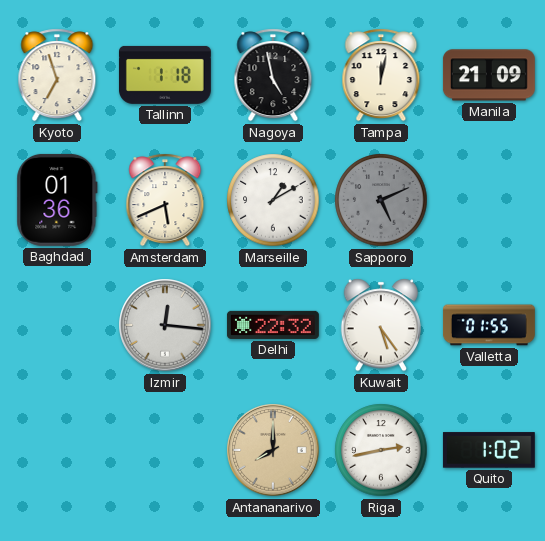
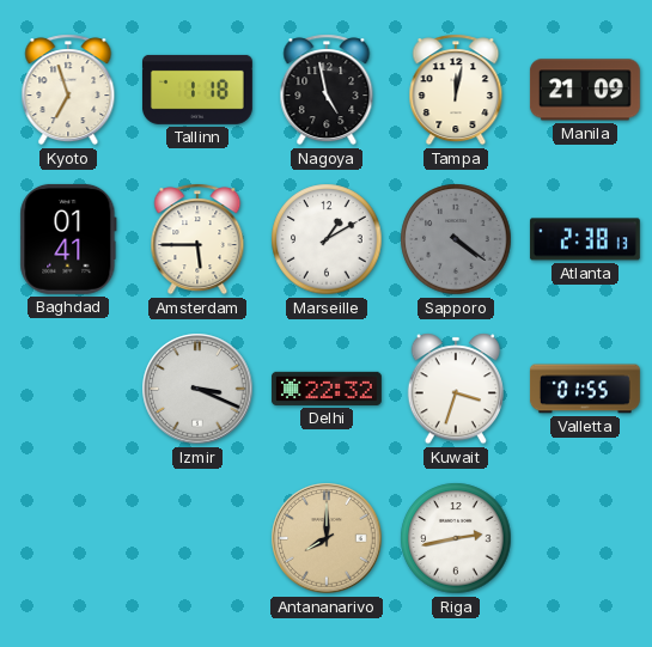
Baghdad: 01:36 -> 01:41
Amsterdam: 5:41 -> 5:45
Sapporo: 5:11 -> 4:21
Atlanta: none -> 2:38
Izmir: 12:16 -> 3:19
Kuwait: 5:24 -> 3:33
Quito: 1:02 -> none
